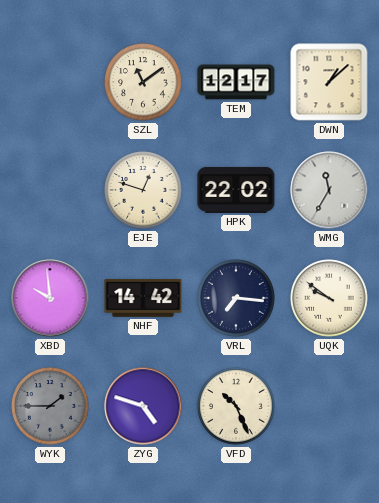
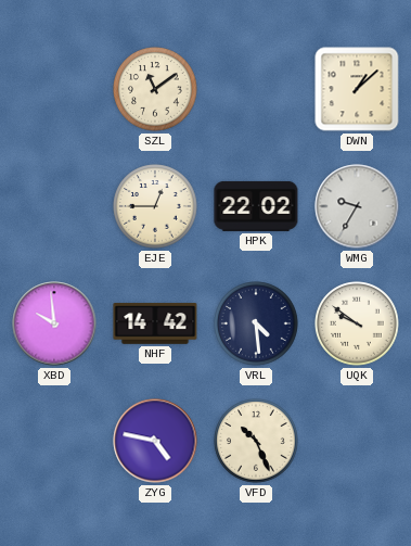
TEM: 12:17 -> none
EJE: 12:48 -> 12:45
WMG: 11:35 -> 9:35
VRL: 7:16 -> 4:29
WYK: 1:45 -> none
ZYG: 4:48 -> 4:47
